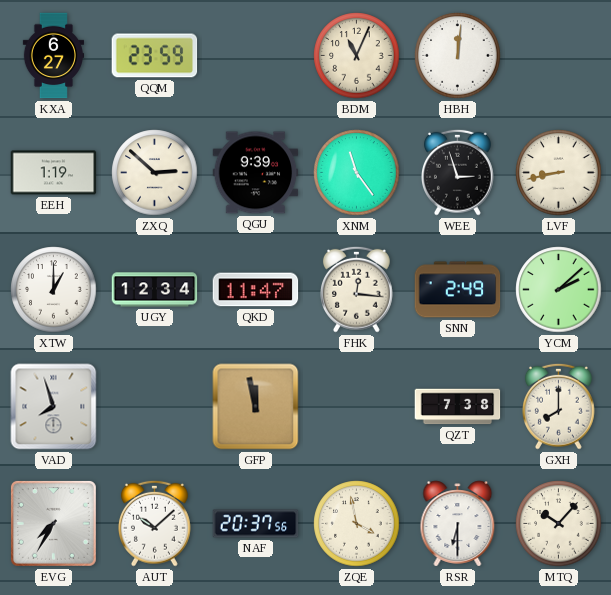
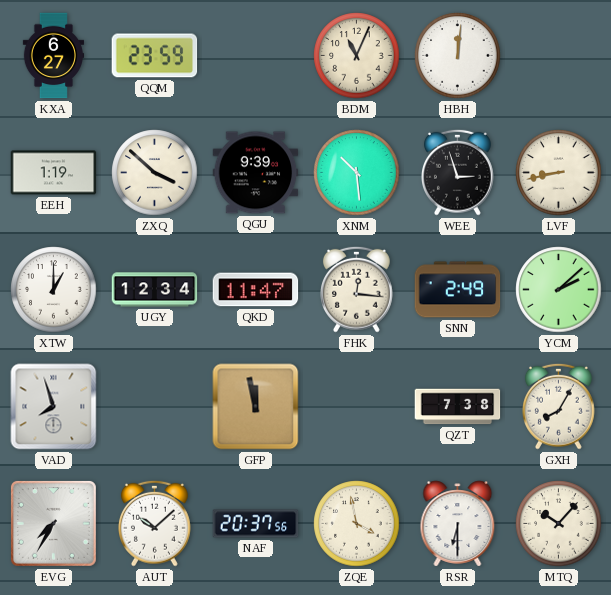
ZXQ: 2:52 -> 3:52
XNM: 11:24 -> 10:29
GXH: 8:00 -> 8:05
